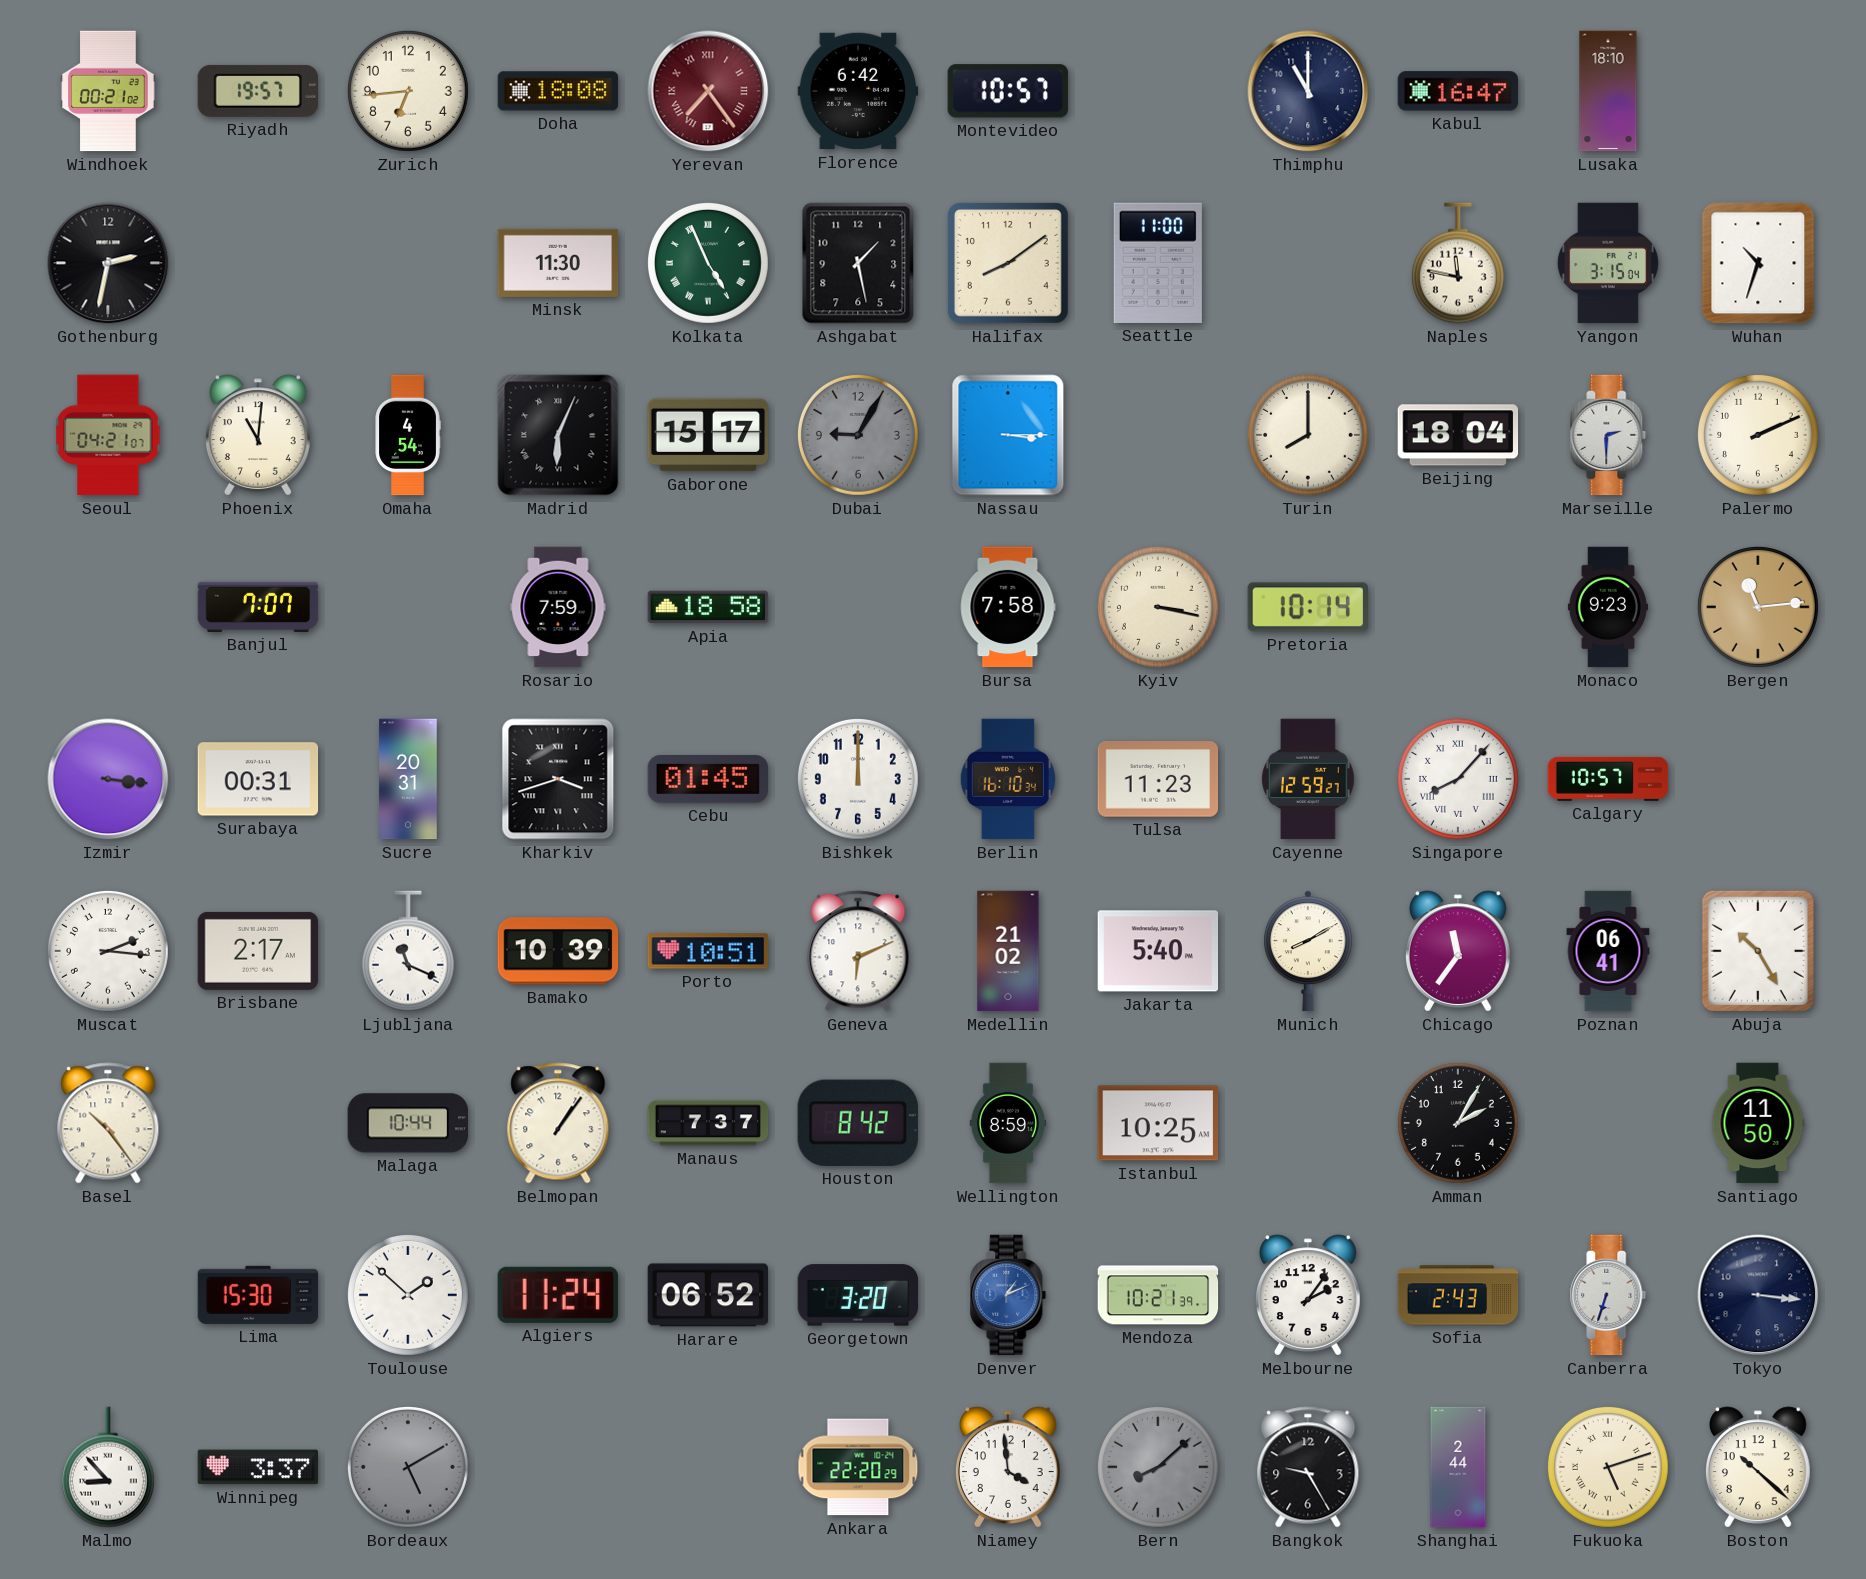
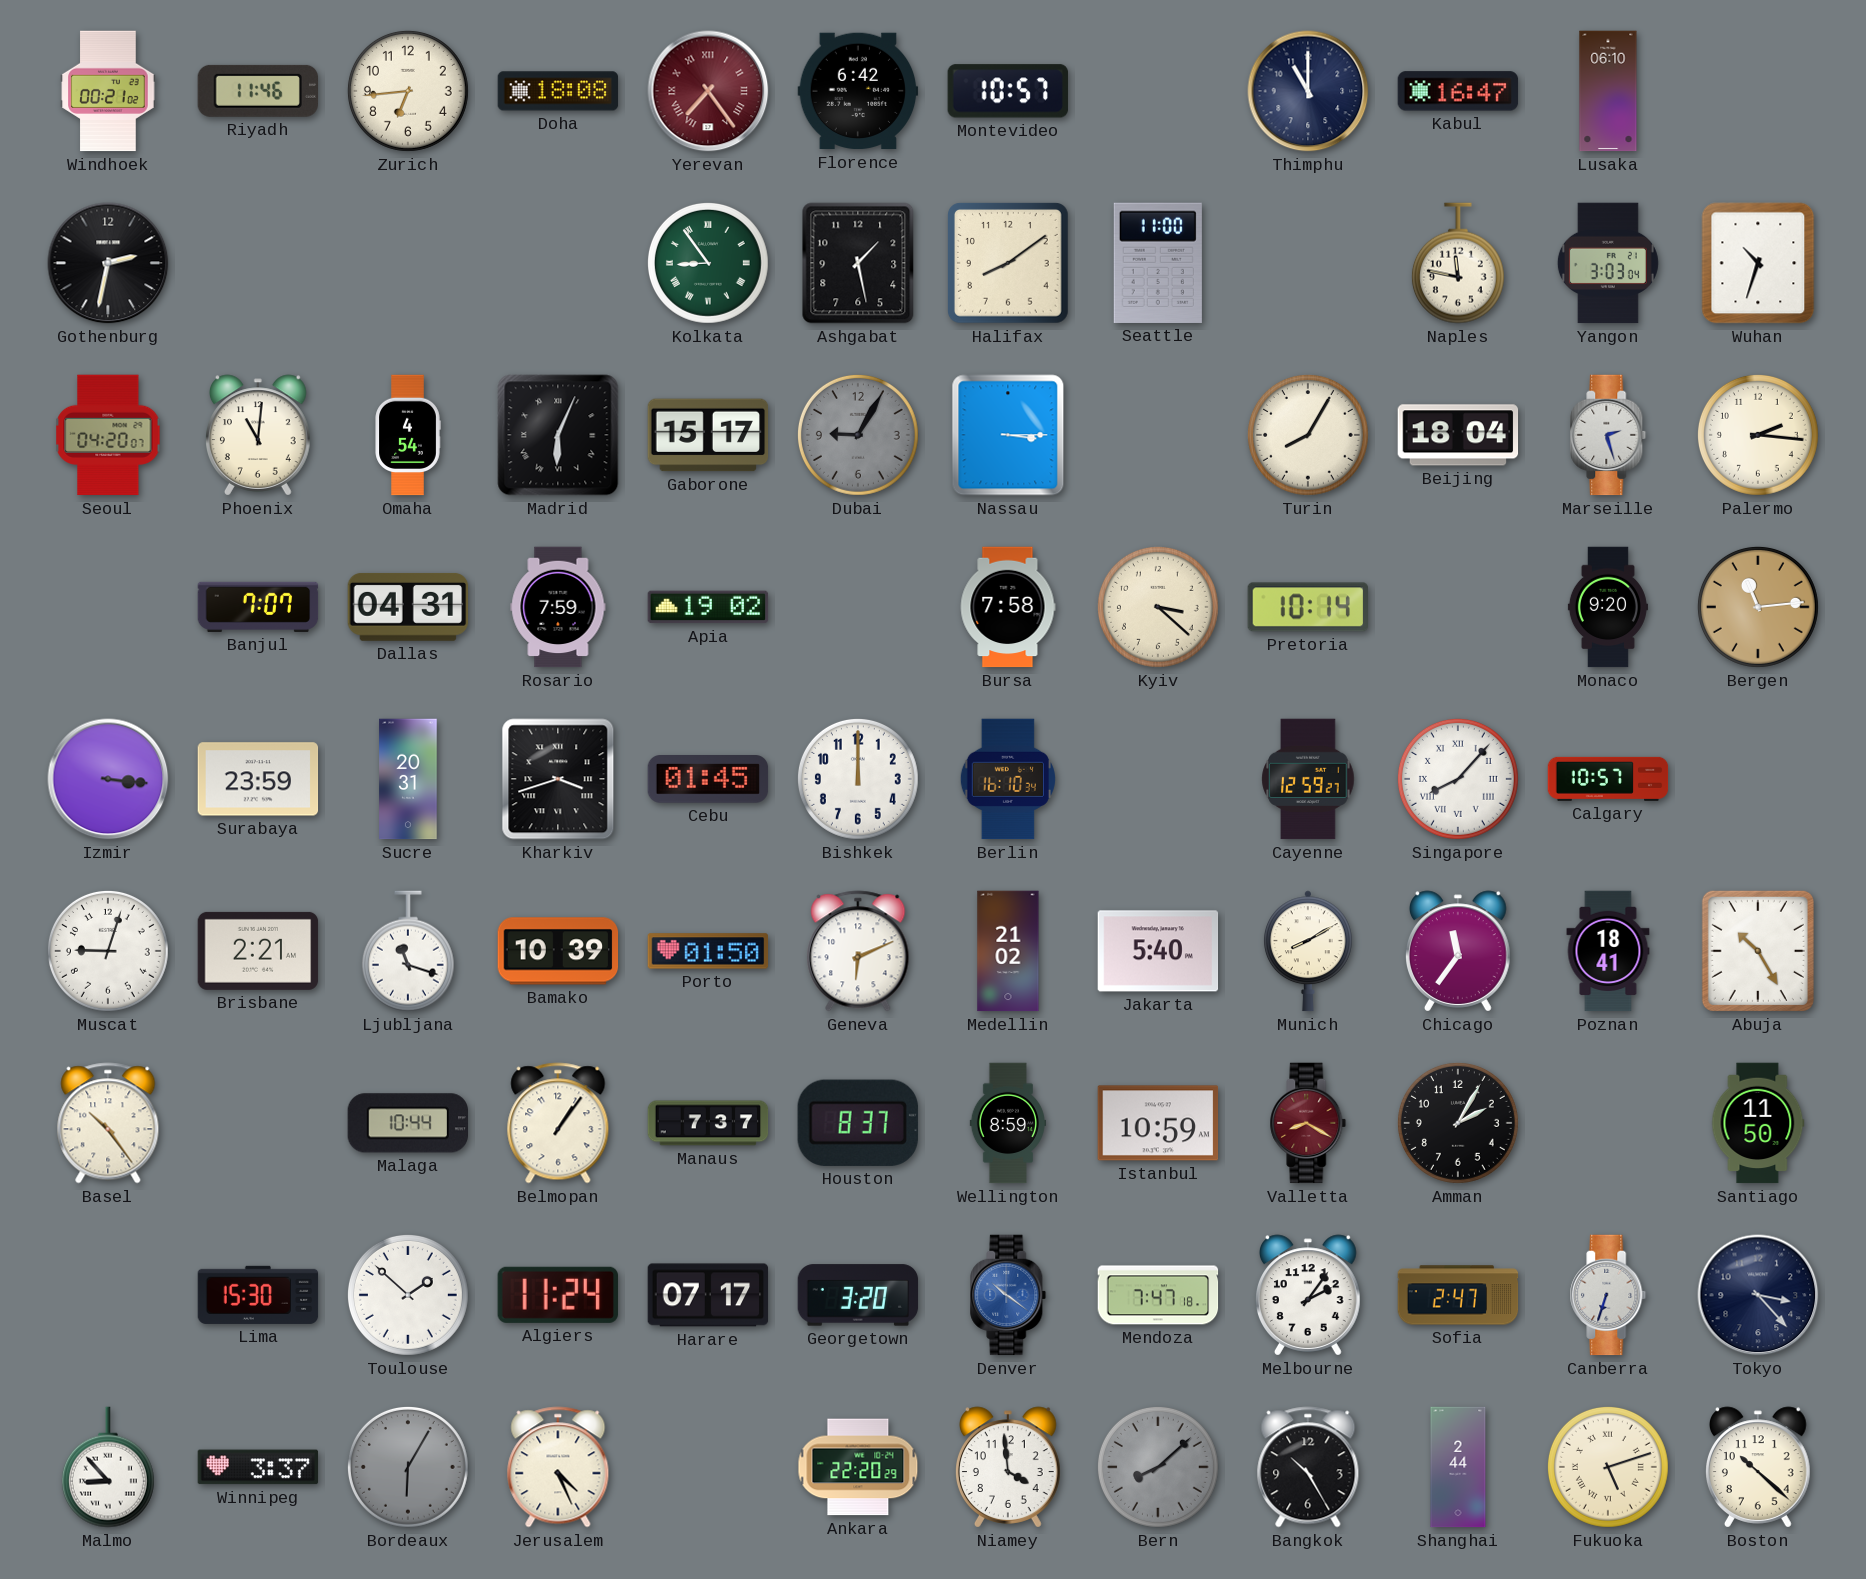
Riyadh: 19:57 -> 11:46
Lusaka: 18:10 -> 06:10
Minsk: 11:30 -> none
Kolkata: 4:56 -> 8:54
Yangon: 3:15 -> 3:03
Seoul: 04:21 -> 04:20
Turin: 8:00 -> 8:05
Marseille: 2:30 -> 2:27
Palermo: 2:11 -> 2:16
Dallas: none -> 04:31
Apia: 18:58 -> 19:02
Kyiv: 3:17 -> 3:22
Monaco: 9:23 -> 9:20
Surabaya: 00:31 -> 23:59
Tulsa: 11:23 -> none
Muscat: 2:16 -> 9:03
Brisbane: 2:17 -> 2:21
Ljubljana: 11:19 -> 11:18
Porto: 10:51 -> 01:50
Poznan: 06:41 -> 18:41
Houston: 8:42 -> 8:37
Istanbul: 10:25 -> 10:59
Valletta: none -> 8:20
Harare: 06:52 -> 07:17
Denver: 1:11 -> 10:21
Mendoza: 10:21 -> 7:47
Sofia: 2:43 -> 2:47
Tokyo: 3:16 -> 3:23
Bordeaux: 5:10 -> 6:05
Jerusalem: none -> 4:26
Bangkok: 9:25 -> 10:25
